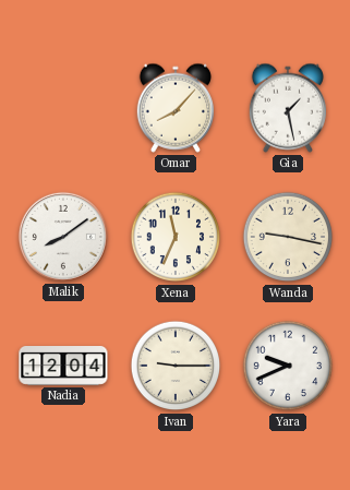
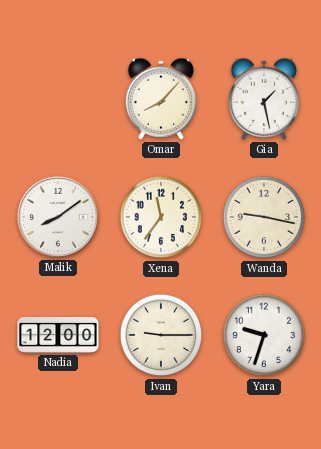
Xena: 11:34 -> 11:36
Nadia: 12:04 -> 12:00
Yara: 9:41 -> 9:33
